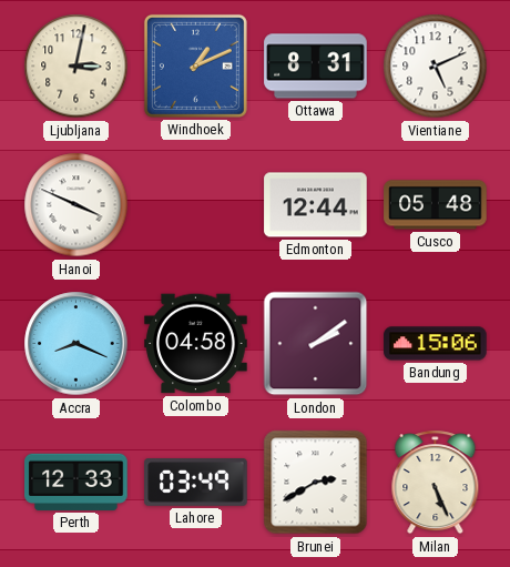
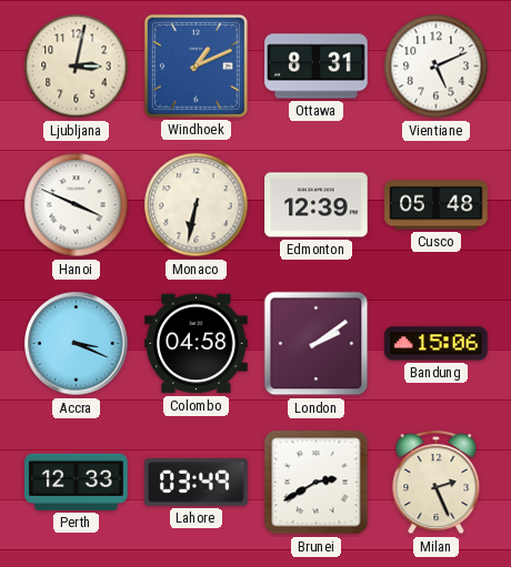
Monaco: none -> 6:32
Edmonton: 12:44 -> 12:39
Accra: 8:19 -> 3:19
Milan: 5:26 -> 2:26
